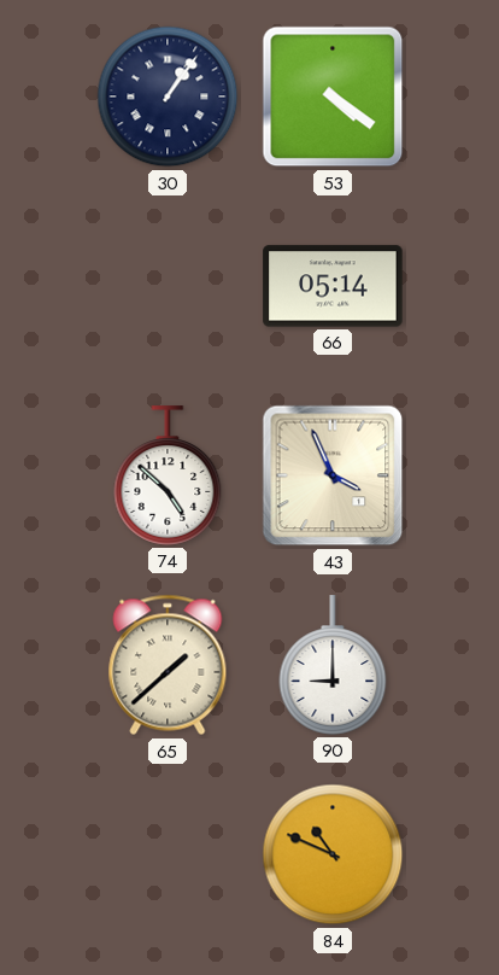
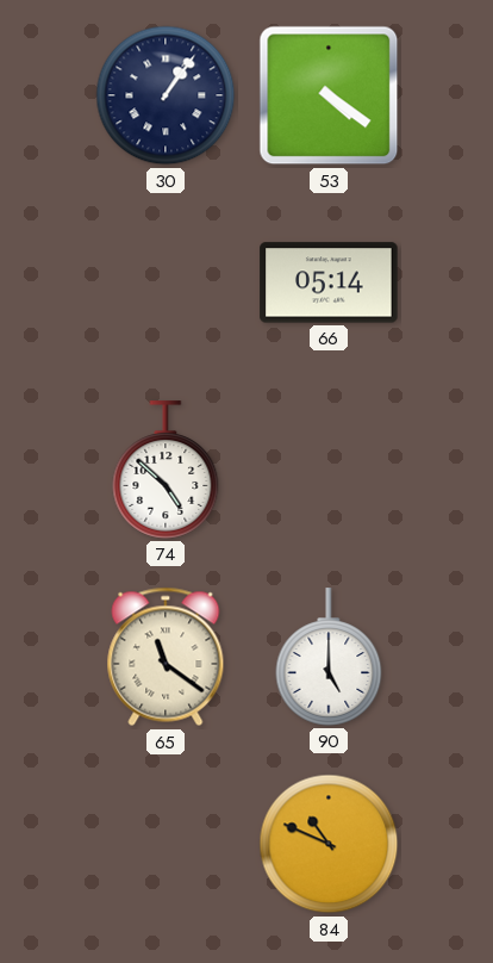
43: 3:56 -> none
65: 1:38 -> 11:21
90: 9:00 -> 5:00
